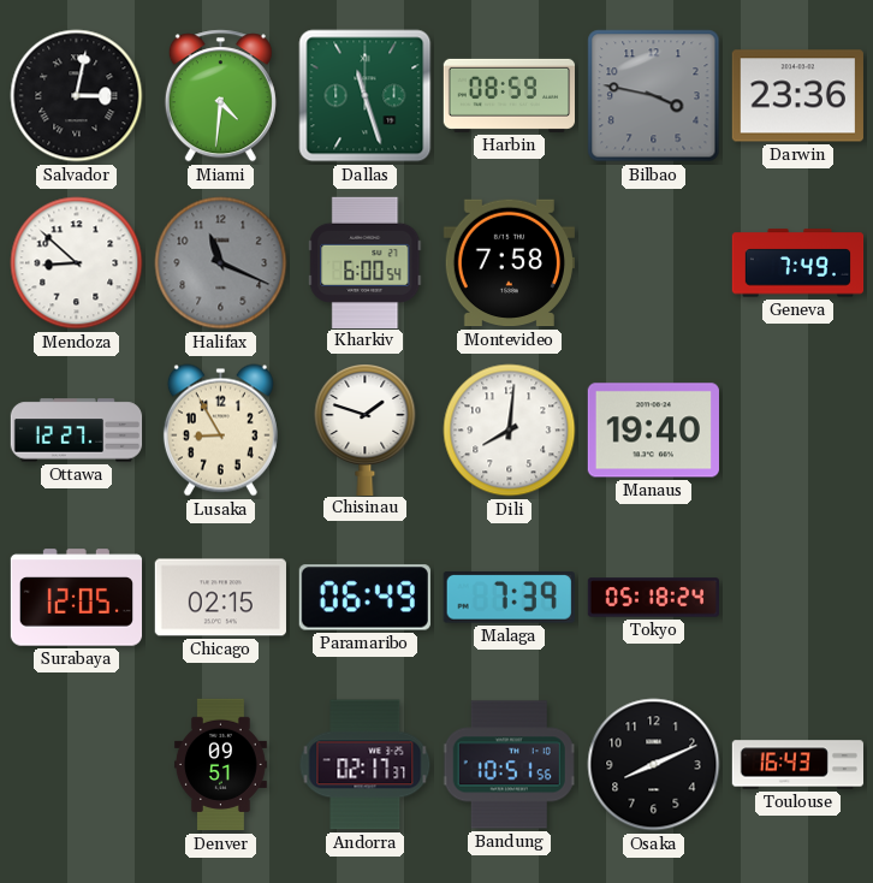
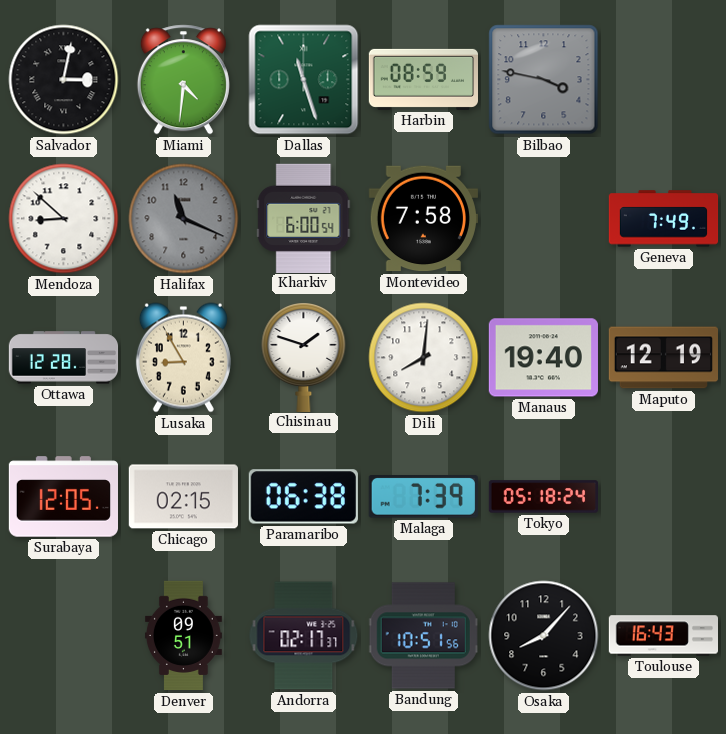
Darwin: 23:36 -> none
Ottawa: 12:27 -> 12:28
Maputo: none -> 12:19
Paramaribo: 06:49 -> 06:38
Osaka: 8:11 -> 8:07
